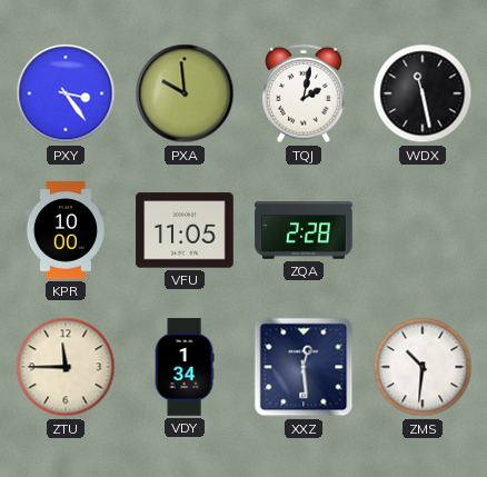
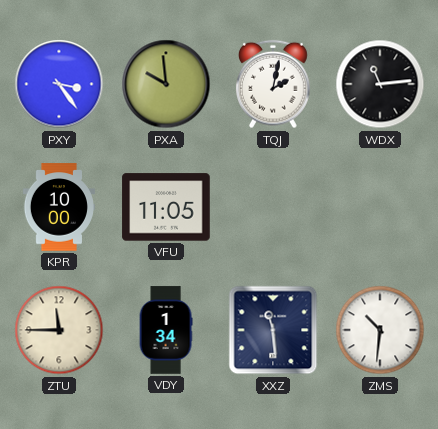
WDX: 11:28 -> 11:14
ZQA: 2:28 -> none
XXZ: 12:29 -> 11:29
